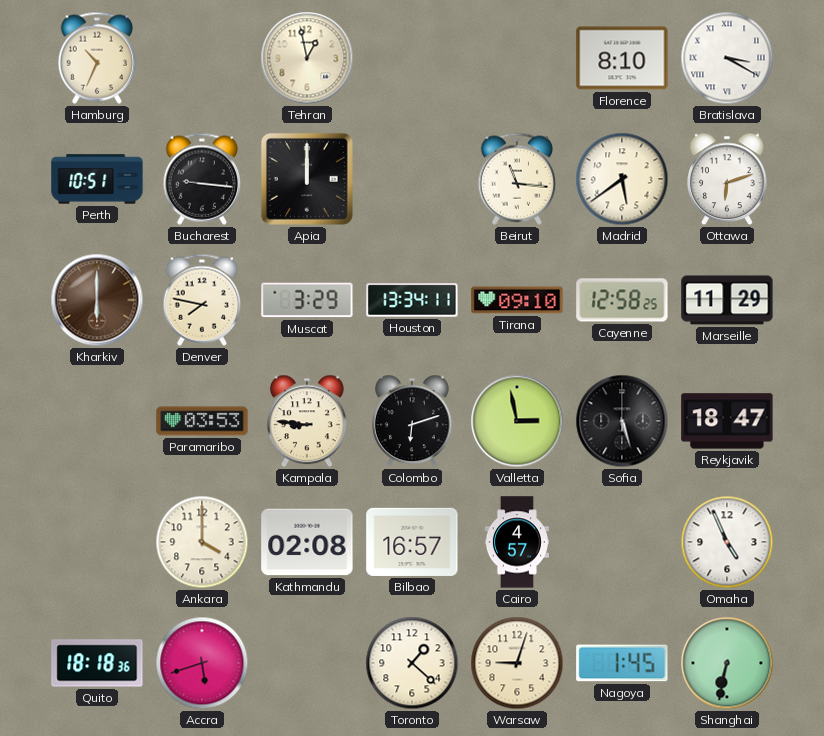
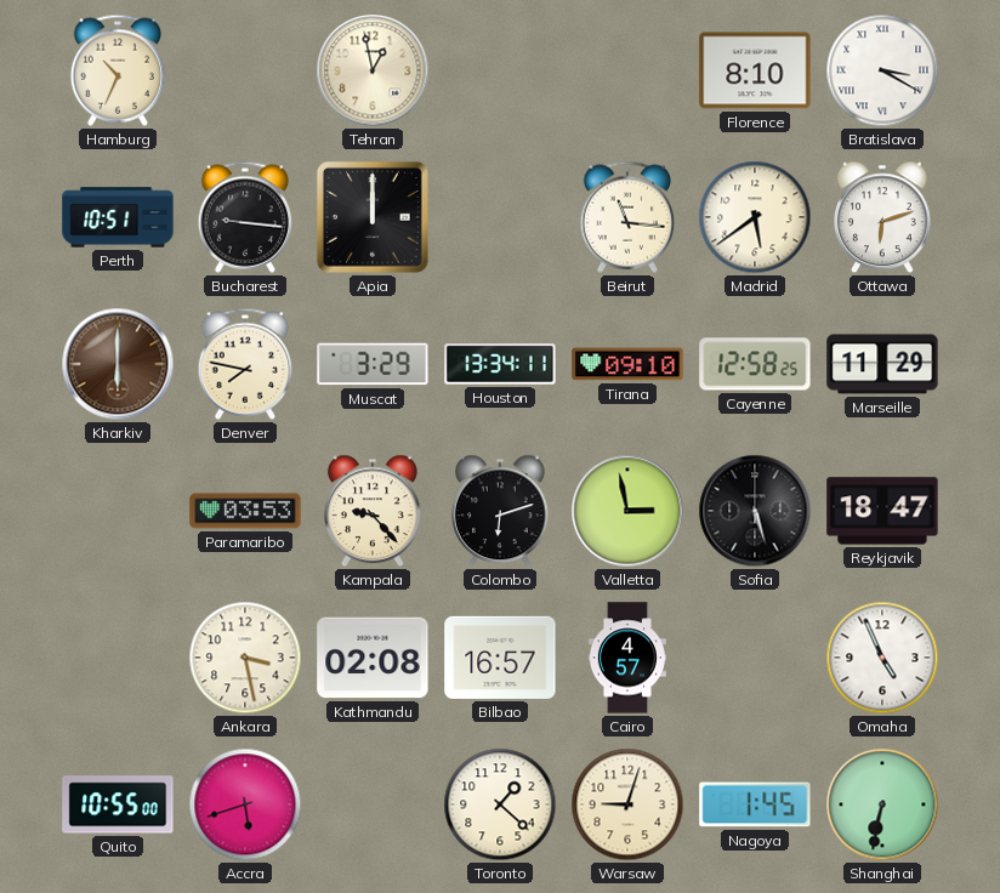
Kampala: 8:46 -> 9:23
Ankara: 4:00 -> 3:28
Quito: 18:18 -> 10:55
